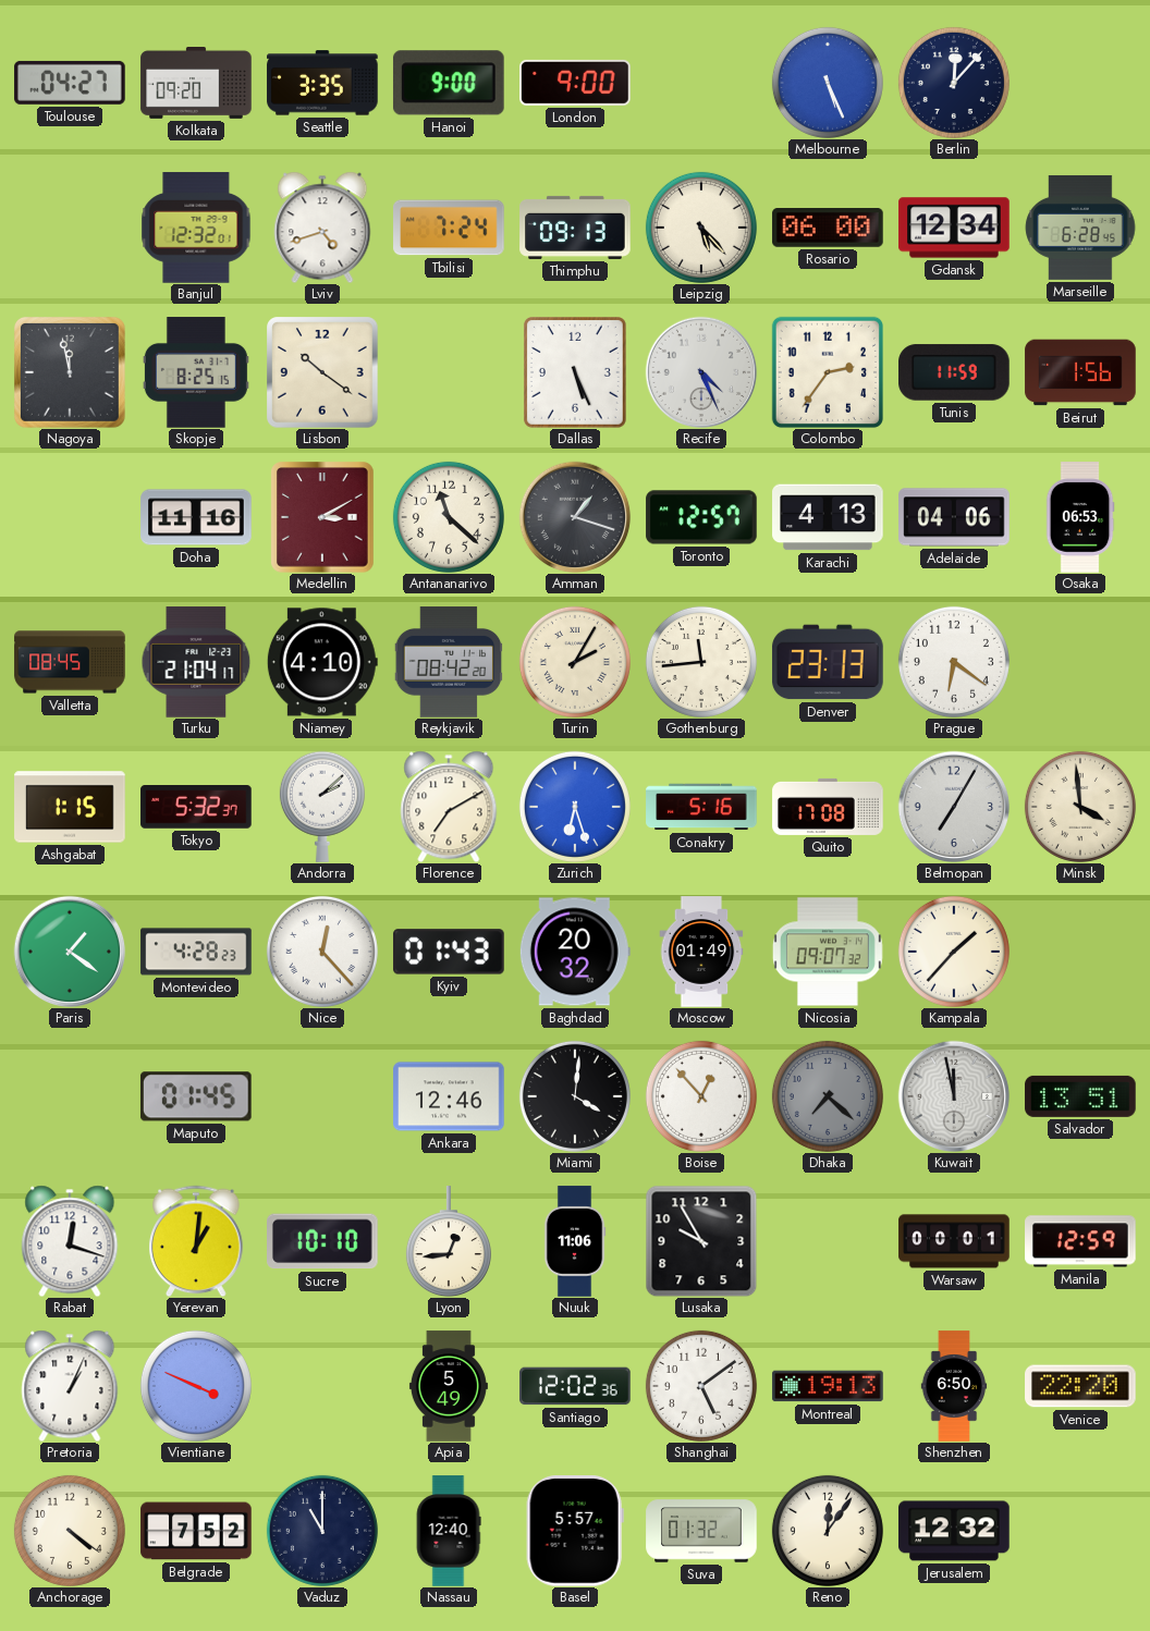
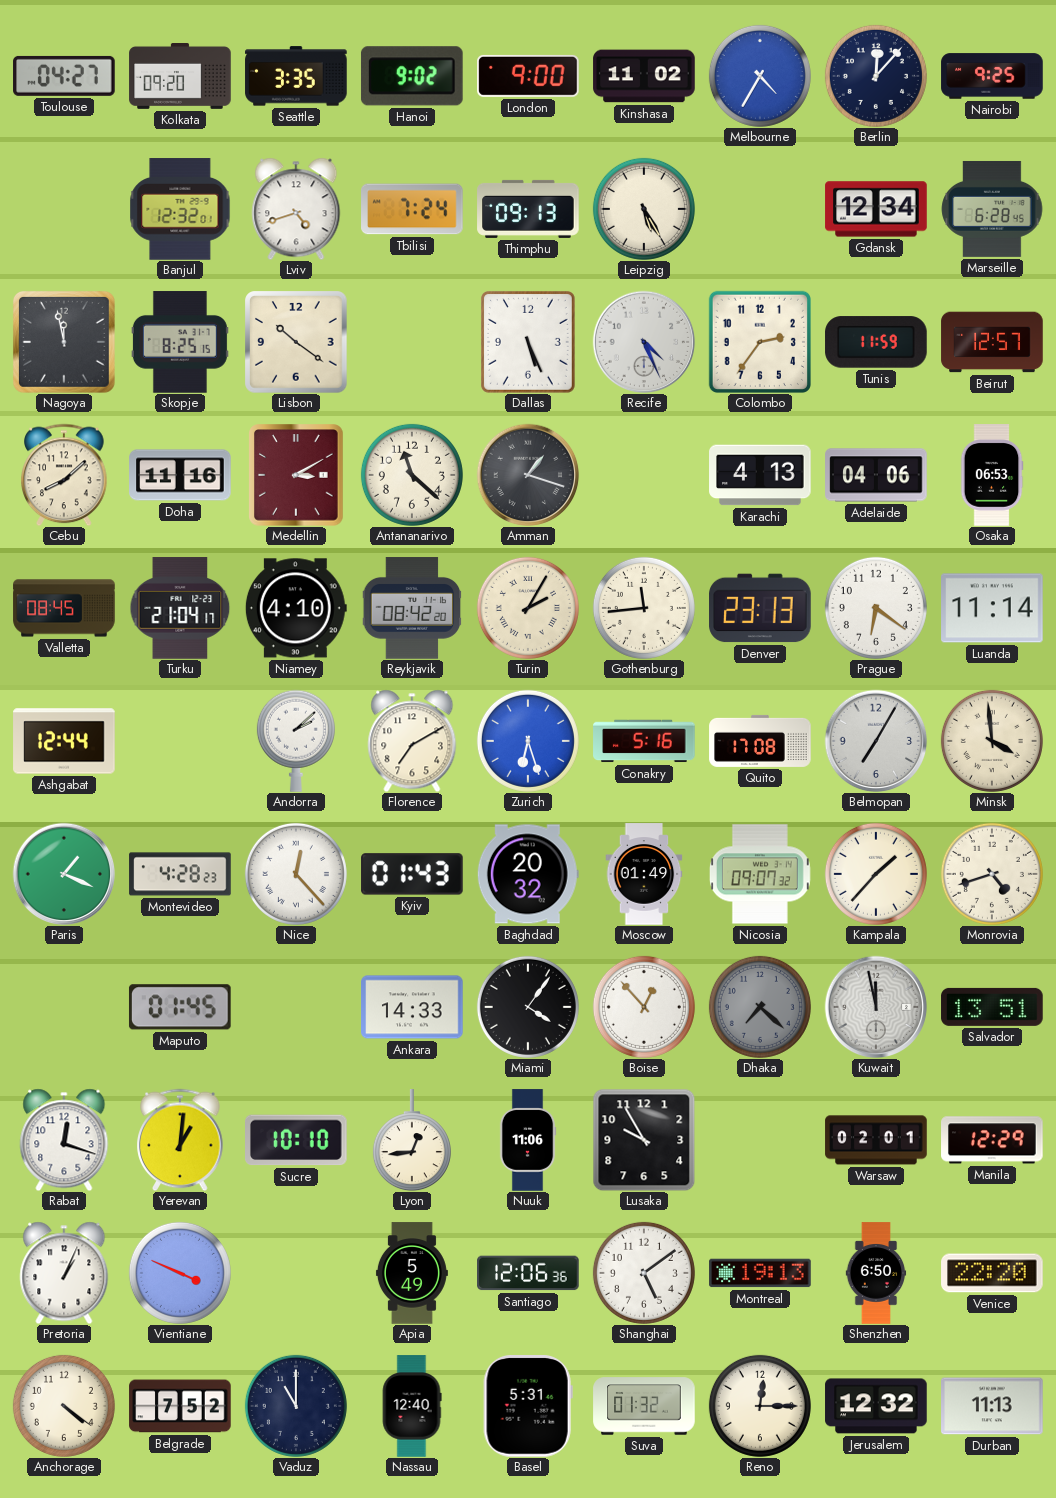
Hanoi: 9:00 -> 9:02
Kinshasa: none -> 11:02
Melbourne: 5:26 -> 4:35
Nairobi: none -> 9:25
Leipzig: 5:23 -> 5:25
Rosario: 06:00 -> none
Beirut: 1:56 -> 12:57
Cebu: none -> 8:08
Toronto: 12:57 -> none
Luanda: none -> 11:14
Ashgabat: 1:15 -> 12:44
Tokyo: 5:32 -> none
Paris: 1:21 -> 1:19
Monrovia: none -> 4:42
Ankara: 12:46 -> 14:33
Miami: 4:01 -> 4:06
Warsaw: 00:01 -> 02:01
Manila: 12:59 -> 12:29
Santiago: 12:02 -> 12:06
Basel: 5:57 -> 5:31
Reno: 12:06 -> 12:15
Durban: none -> 11:13
